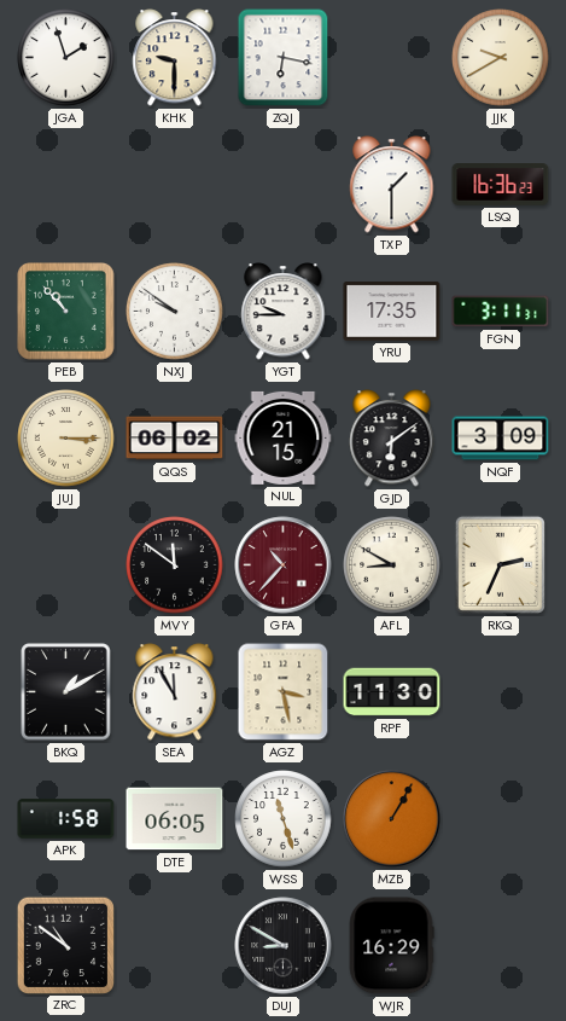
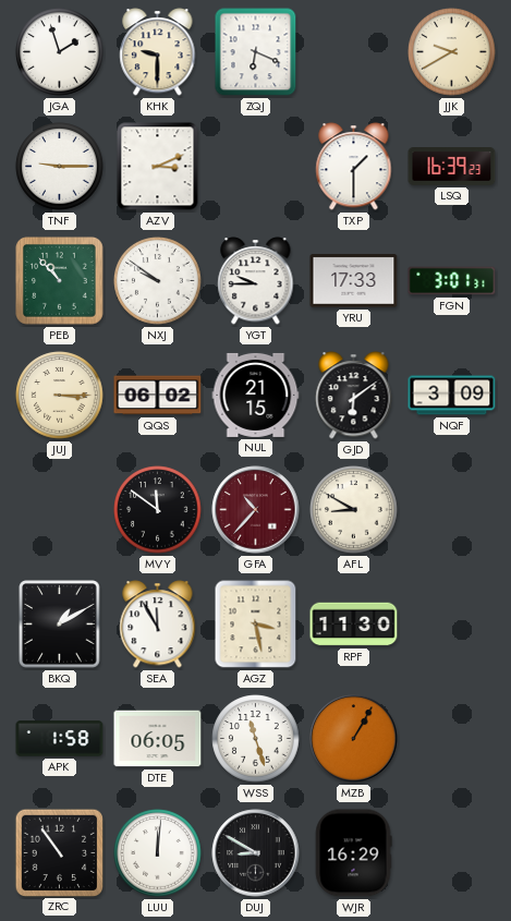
ZQJ: 6:17 -> 6:19
TNF: none -> 9:15
AZV: none -> 3:11
LSQ: 16:36 -> 16:39
YRU: 17:35 -> 17:33
FGN: 3:11 -> 3:01
RKQ: 2:34 -> none
ZRC: 10:51 -> 10:54
LUU: none -> 12:01
